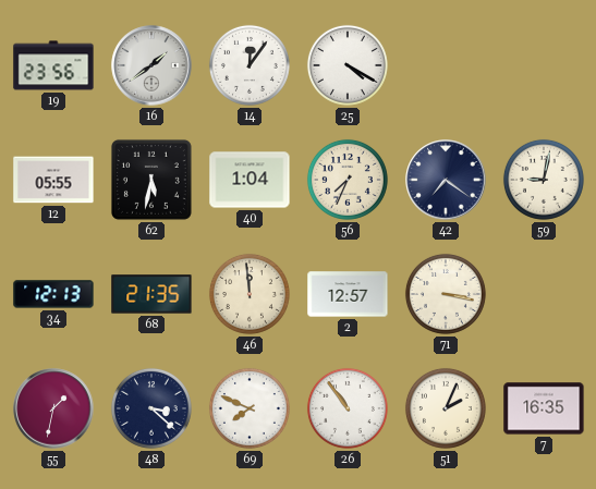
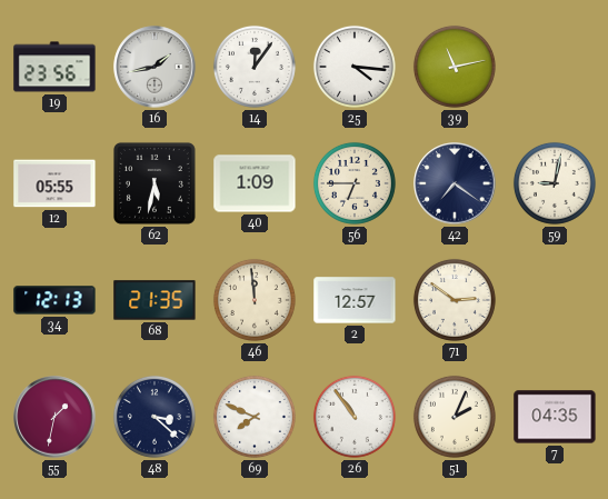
16: 1:39 -> 1:43
25: 4:20 -> 4:16
39: none -> 11:13
40: 1:04 -> 1:09
56: 7:34 -> 6:45
71: 3:17 -> 2:51
7: 16:35 -> 04:35
